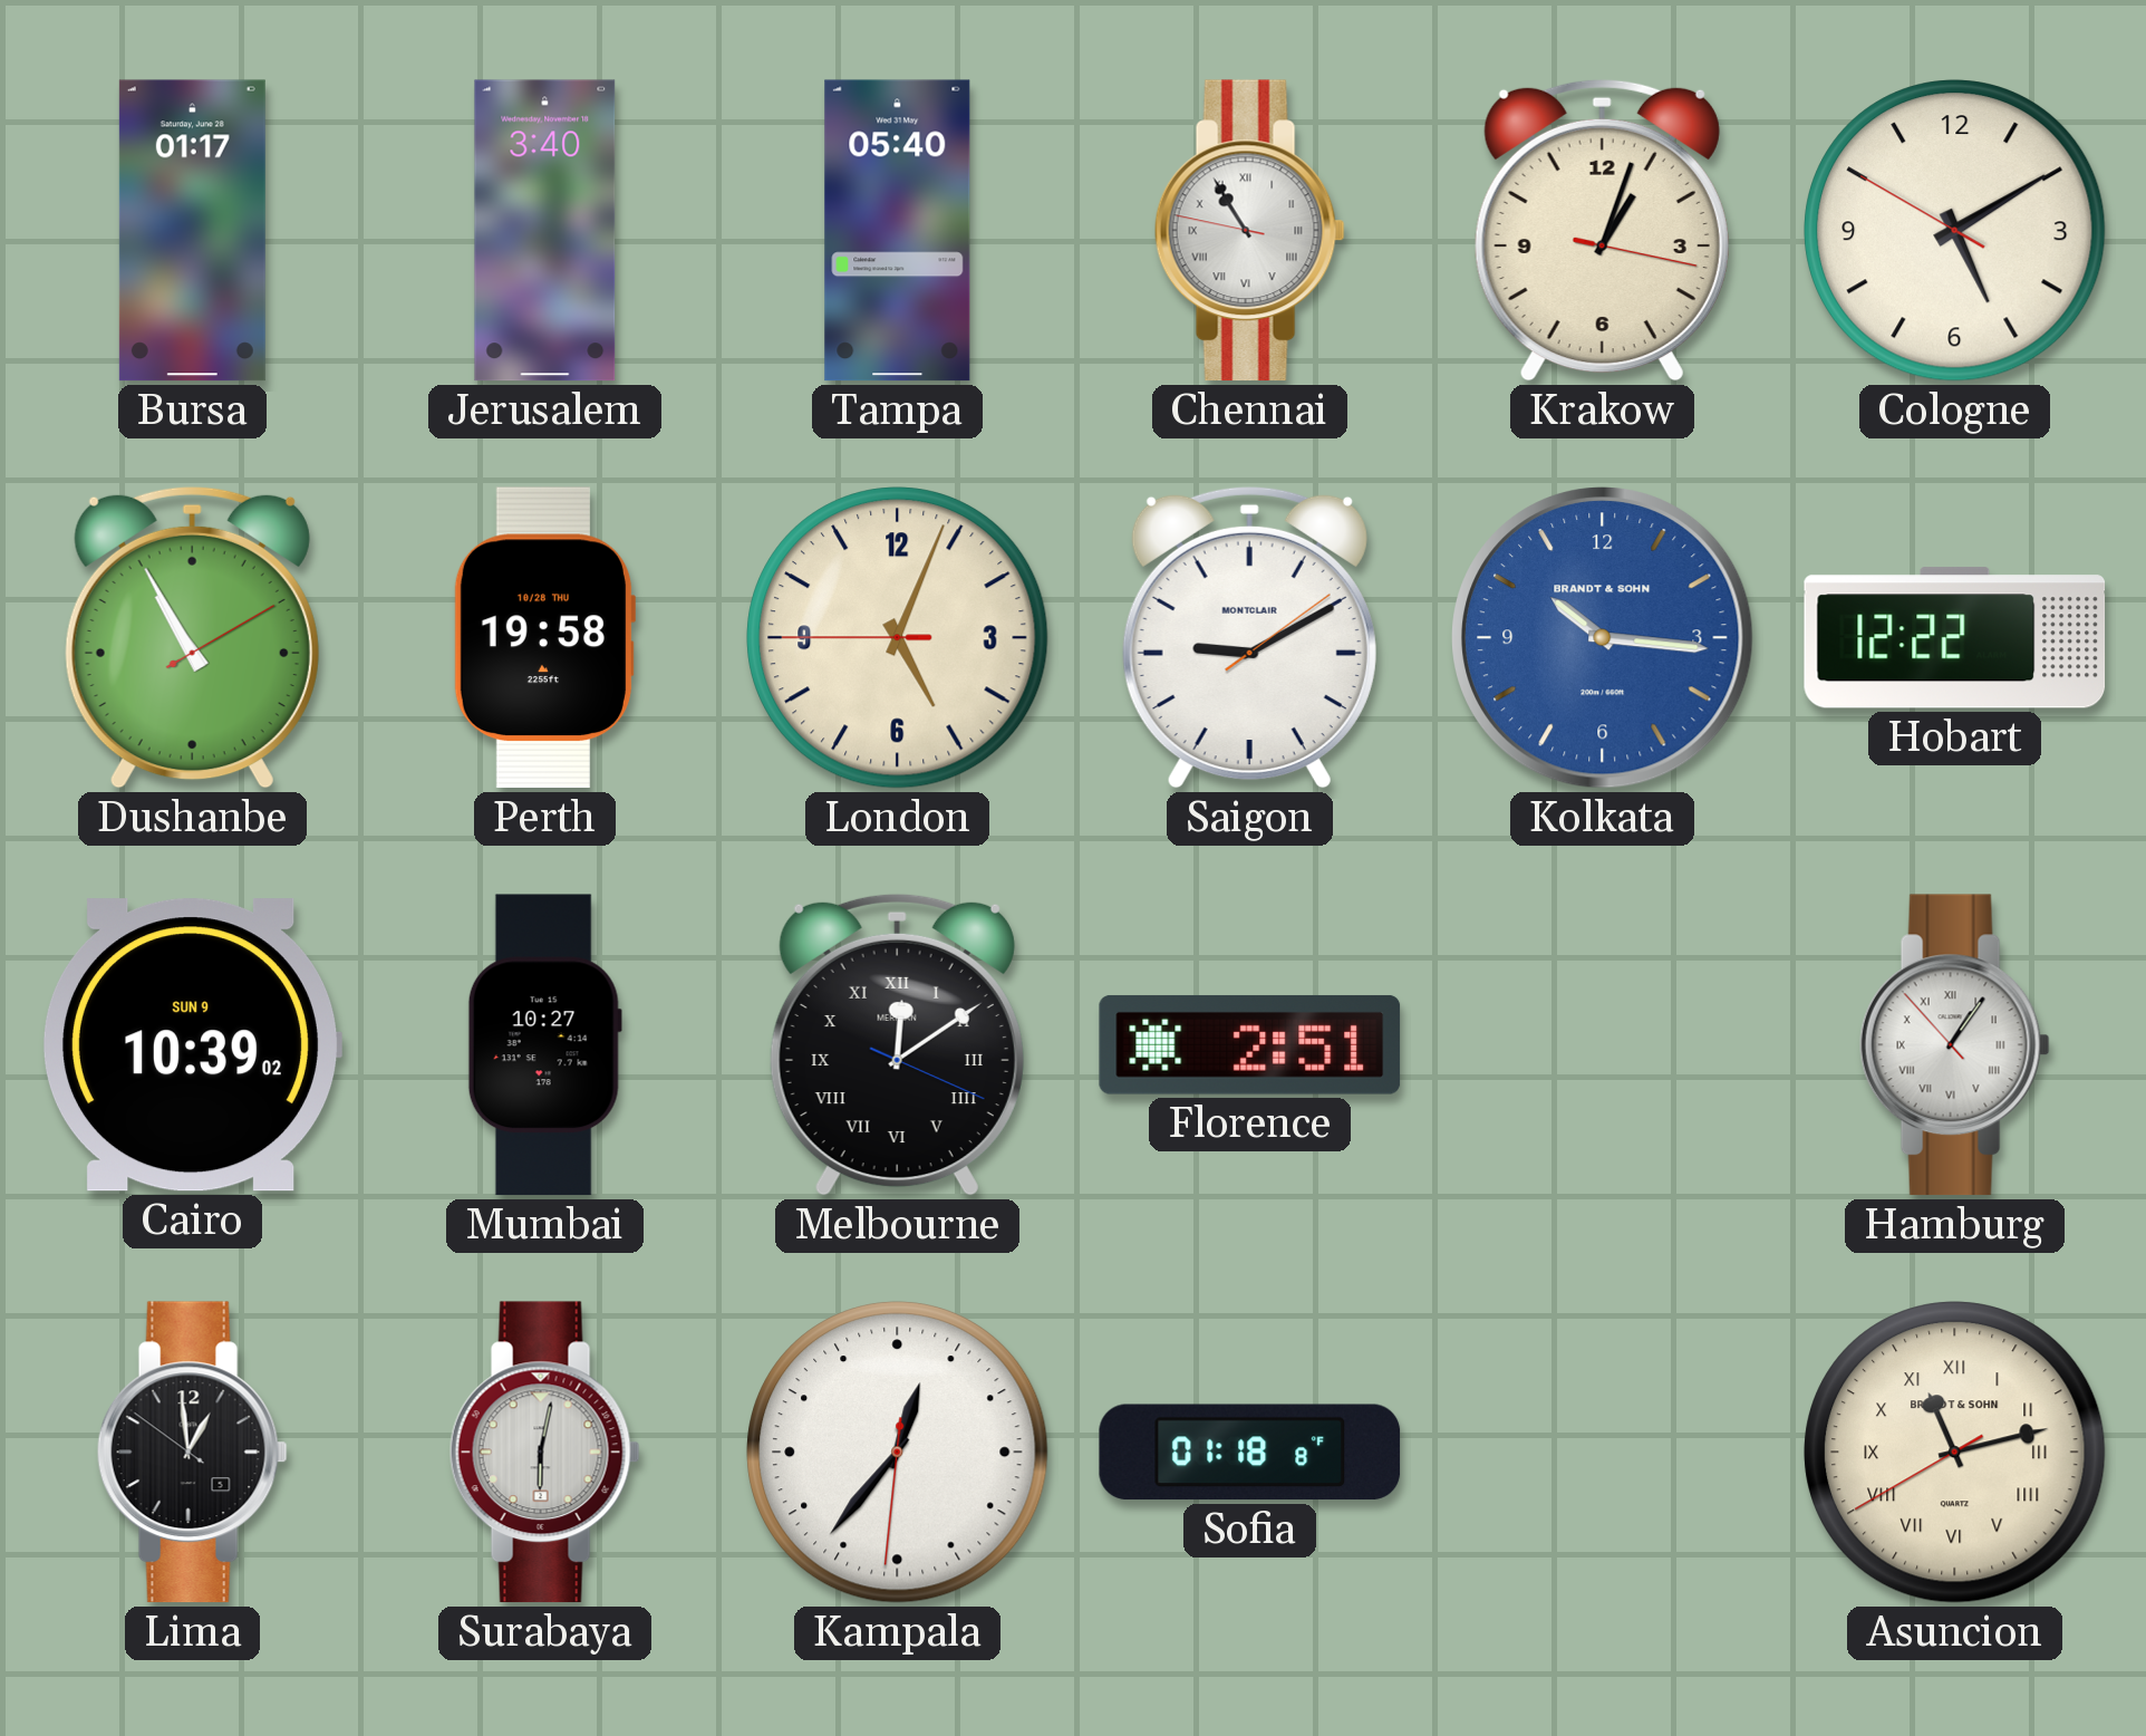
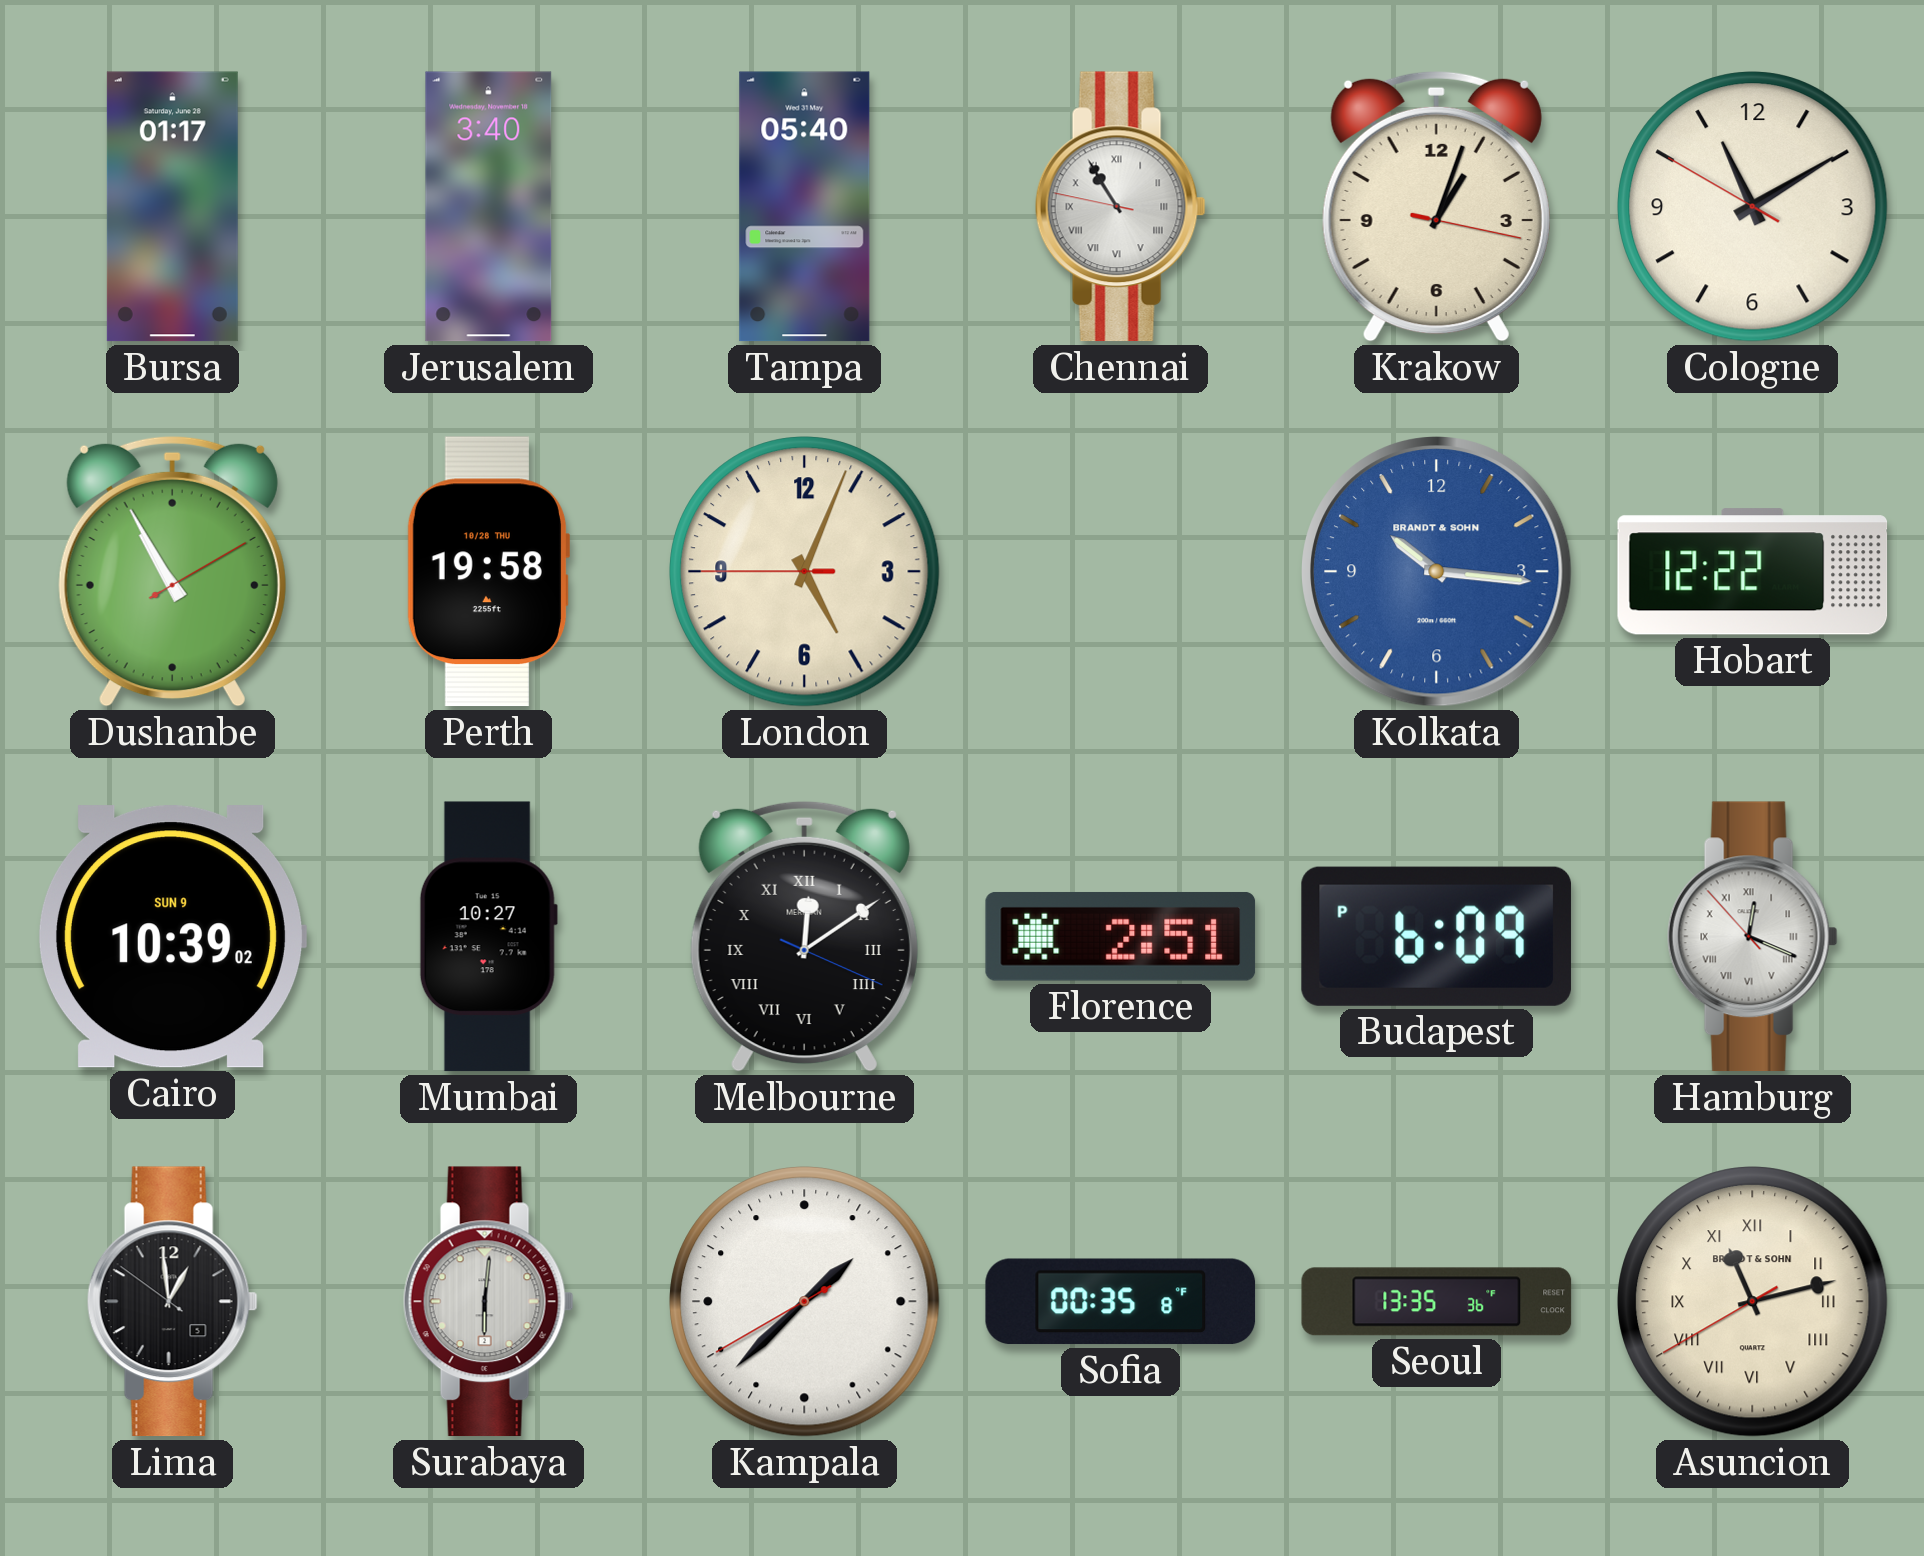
Cologne: 5:09 -> 11:09
Saigon: 9:10 -> none
Budapest: none -> 6:09
Hamburg: 1:05 -> 12:18
Surabaya: 6:02 -> 6:01
Kampala: 12:36 -> 1:37
Sofia: 01:18 -> 00:35
Seoul: none -> 13:35
